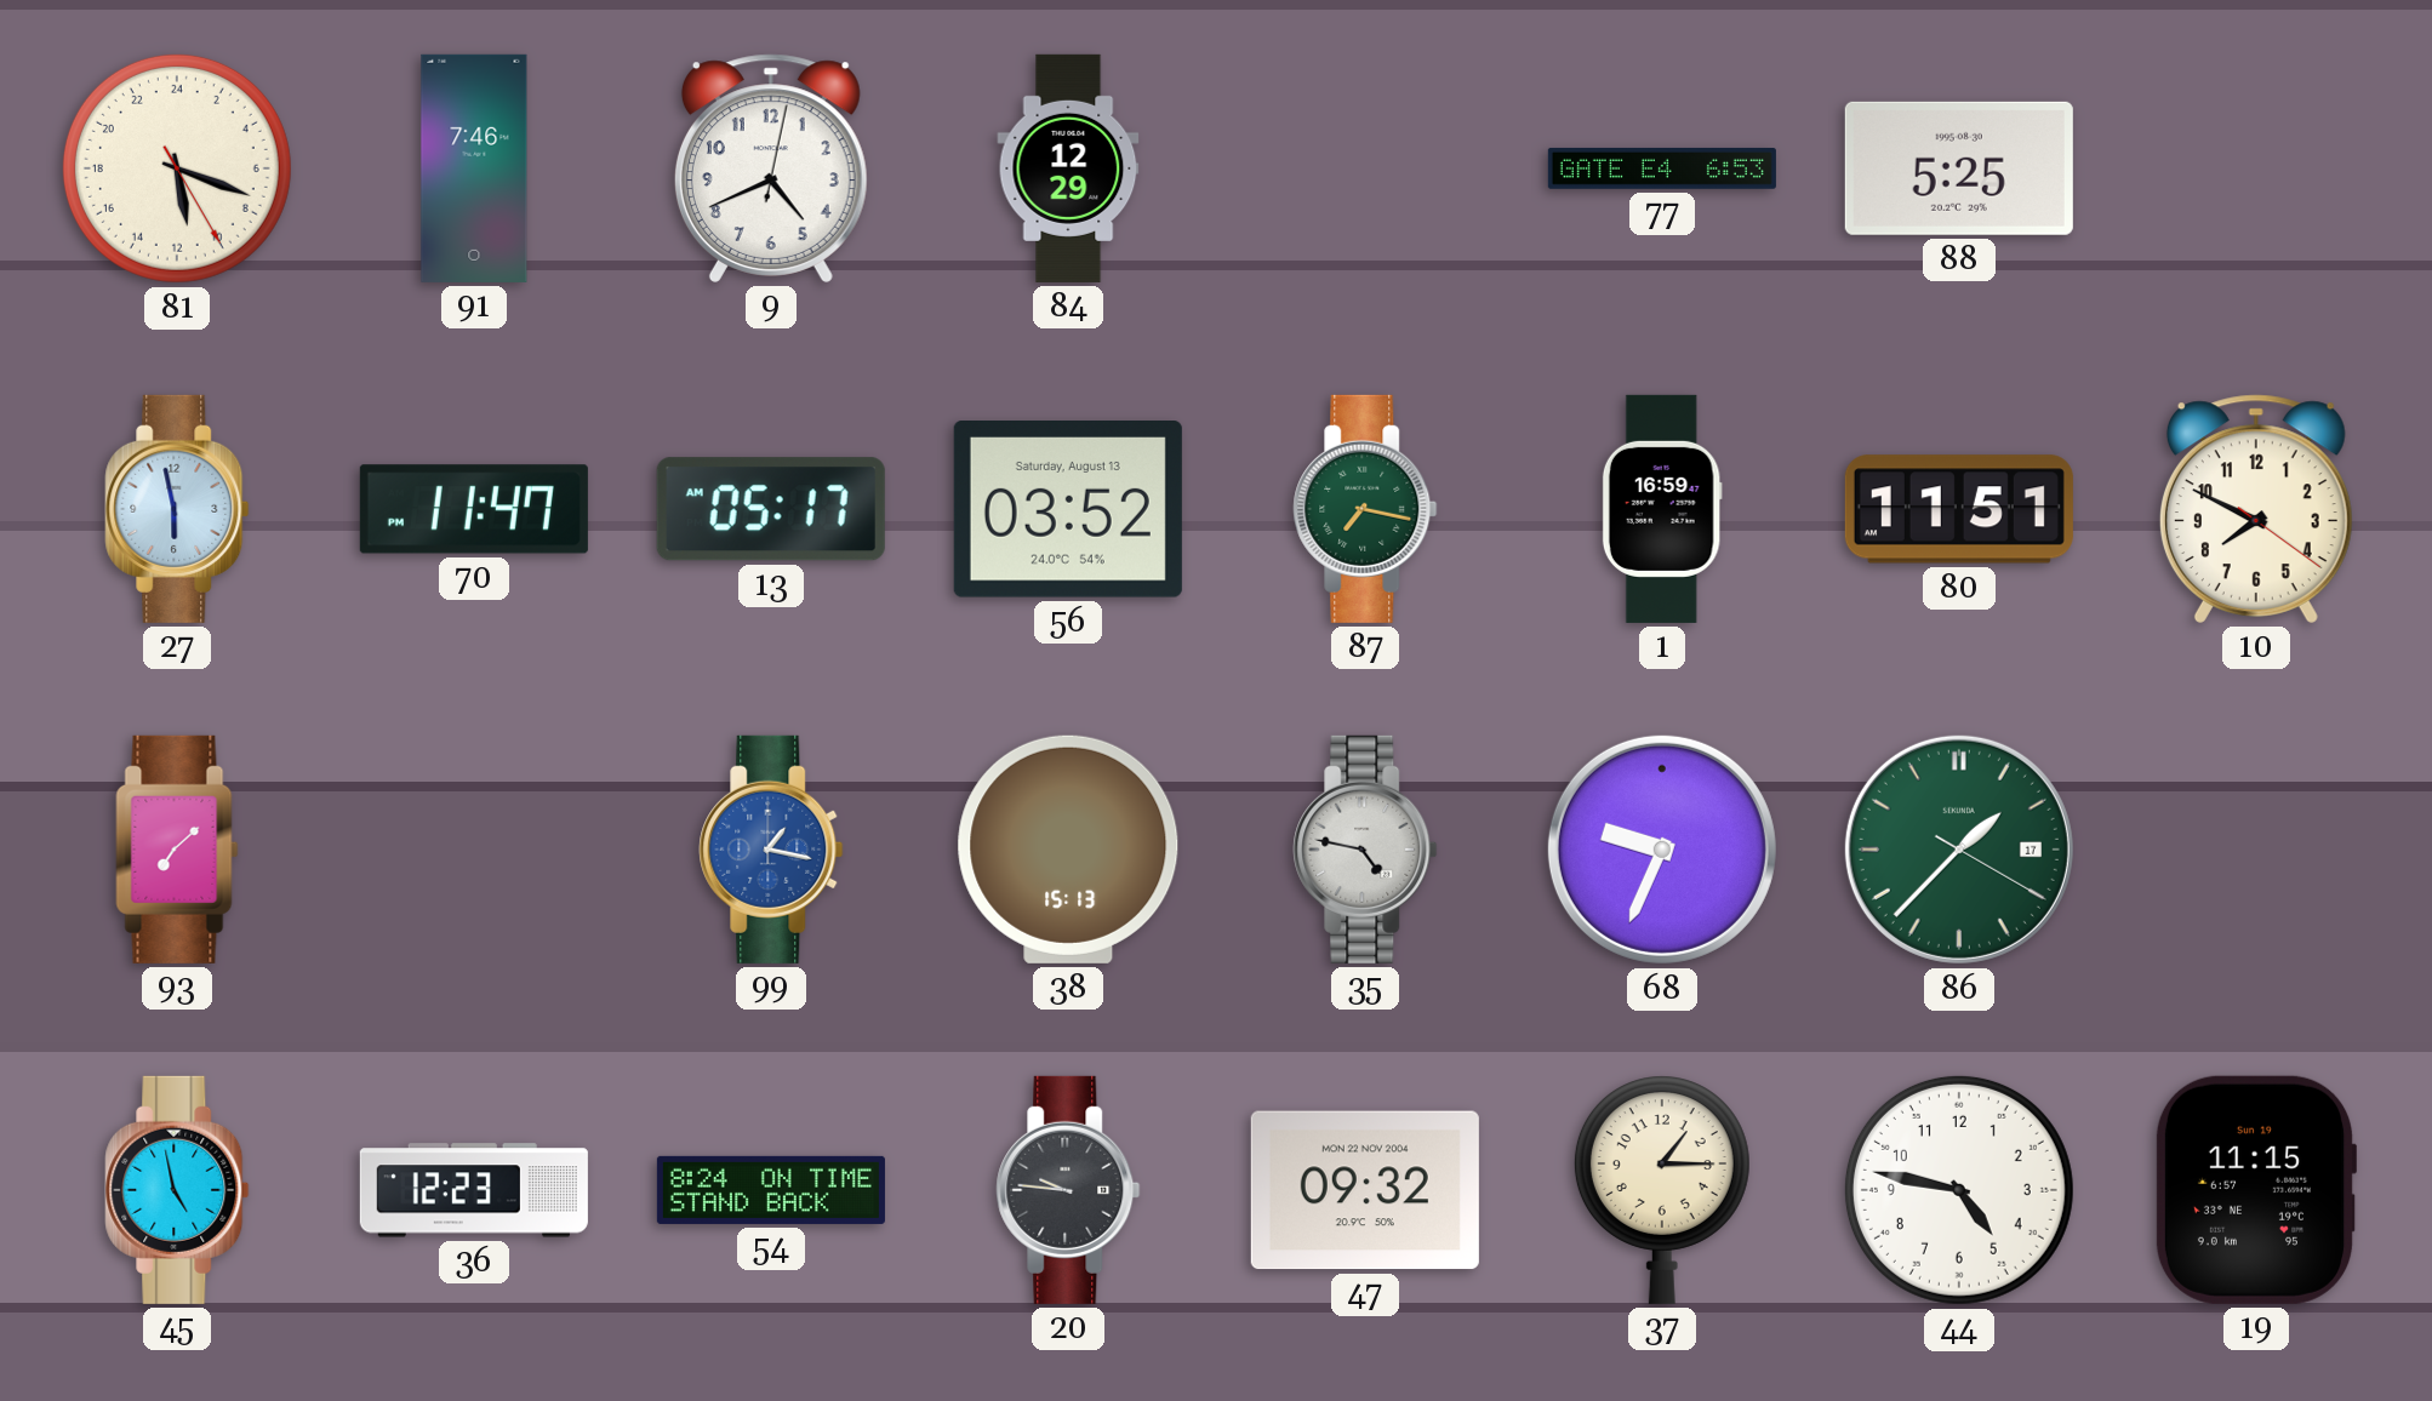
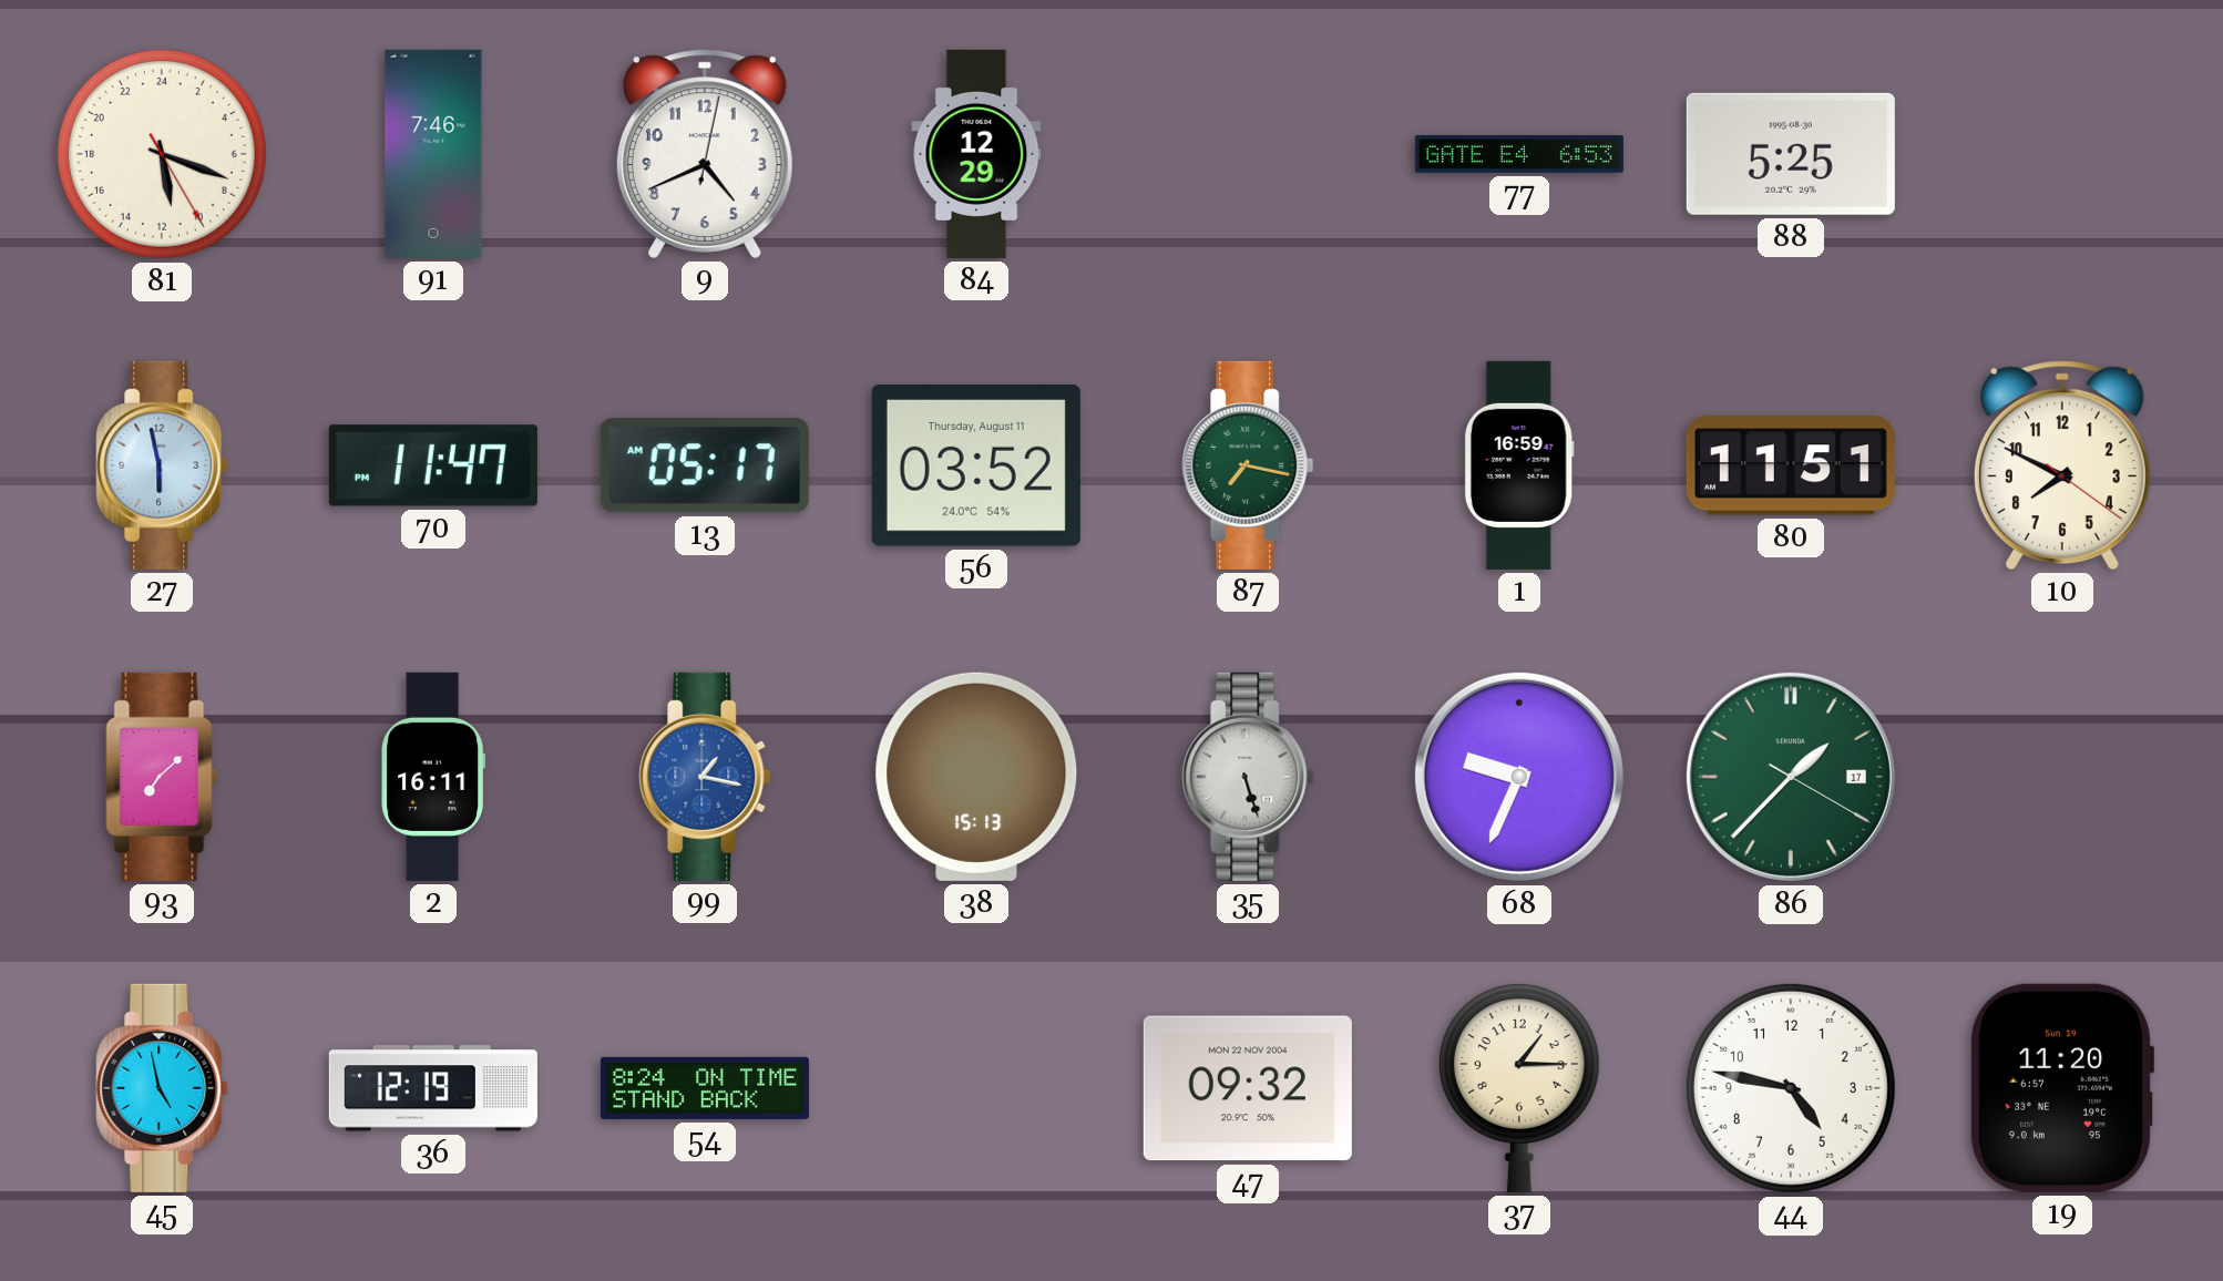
56 date: Saturday, August 13 -> Thursday, August 11
2: none -> 16:11
35: 4:47 -> 5:27
36: 12:23 -> 12:19
20: 9:46 -> none
19: 11:15 -> 11:20
